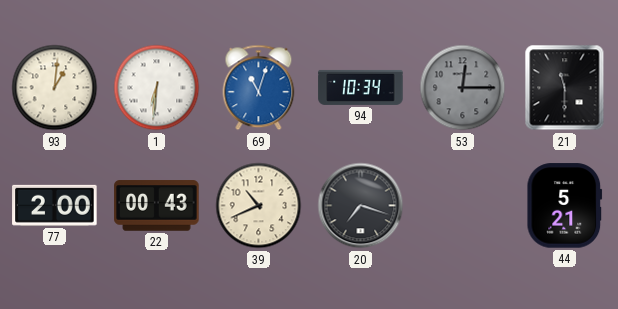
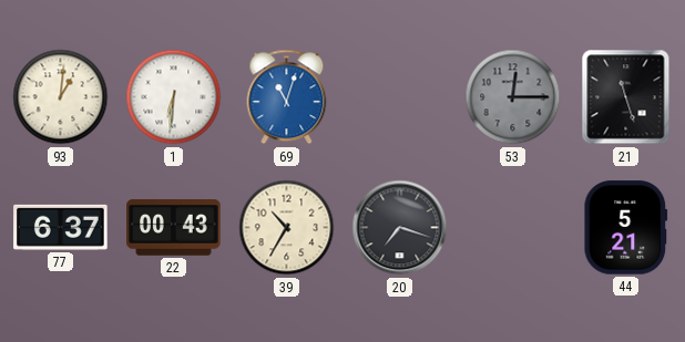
94: 10:34 -> none
21: 11:30 -> 11:27
77: 2:00 -> 6:37
39: 10:41 -> 10:35
